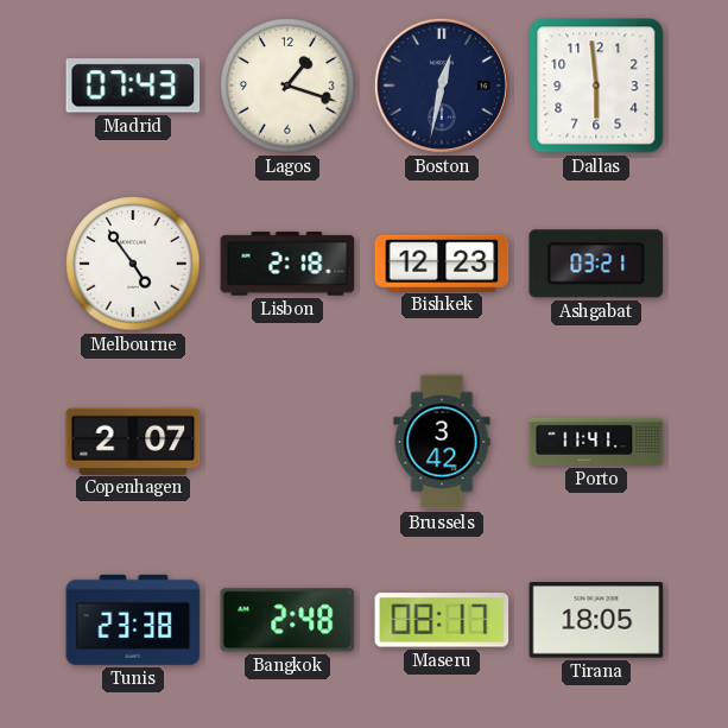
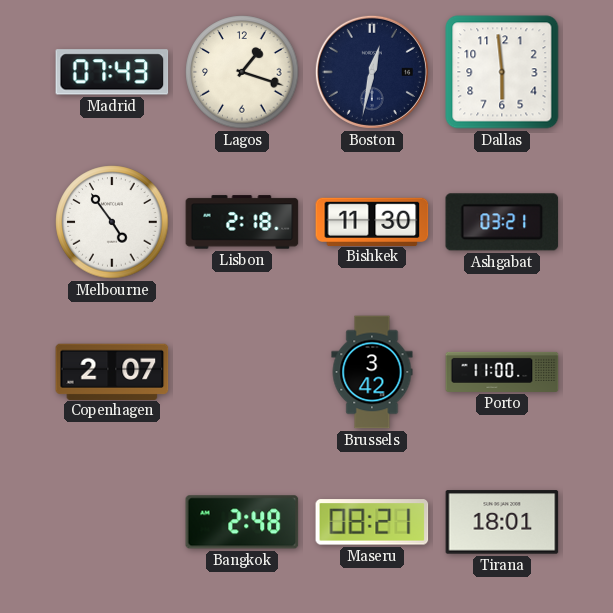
Bishkek: 12:23 -> 11:30
Porto: 11:41 -> 11:00
Tunis: 23:38 -> none
Maseru: 08:17 -> 08:21
Tirana: 18:05 -> 18:01
